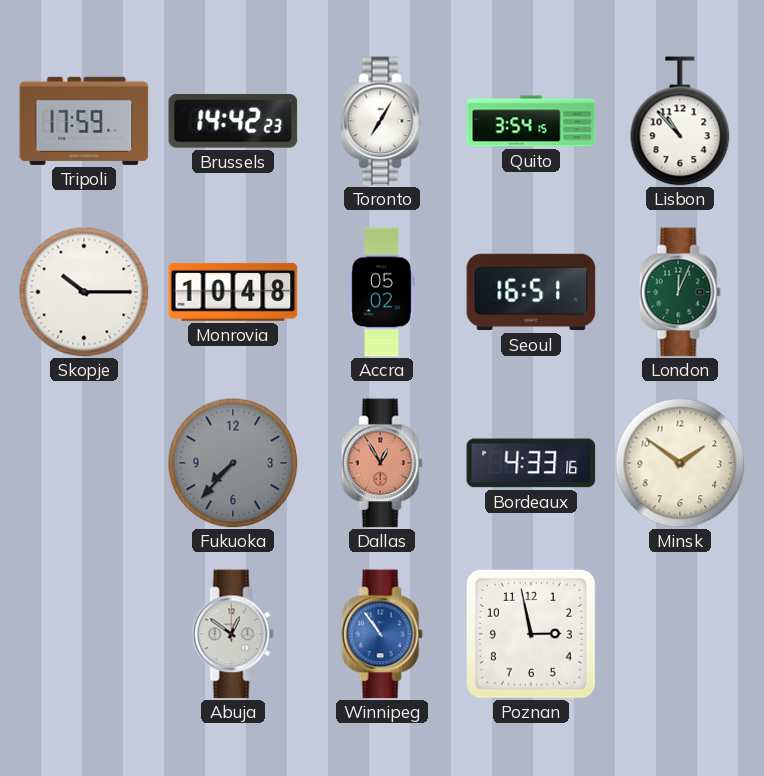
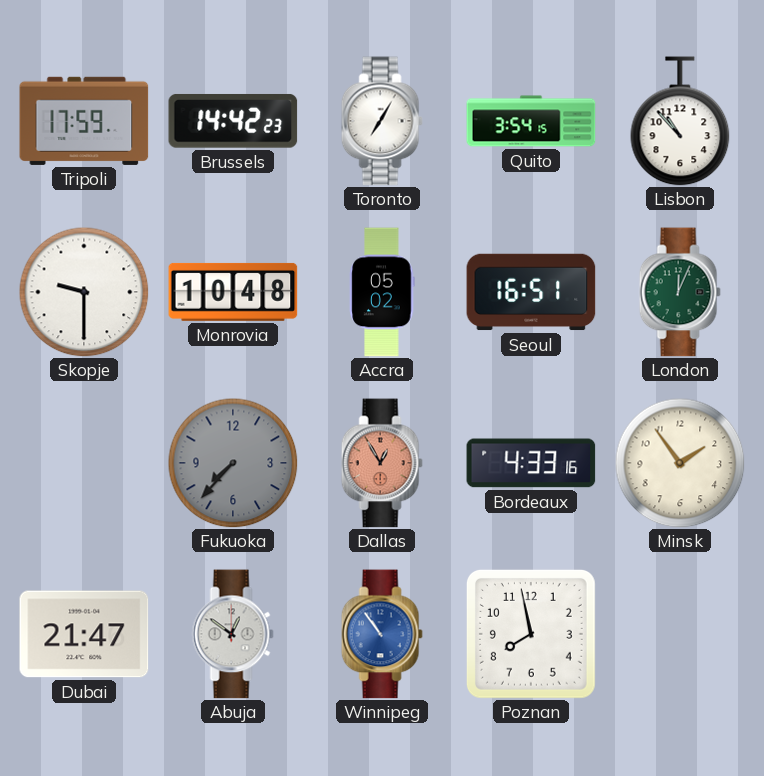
Skopje: 10:15 -> 9:30
Minsk: 1:51 -> 1:54
Dubai: none -> 21:47
Poznan: 2:58 -> 7:58
